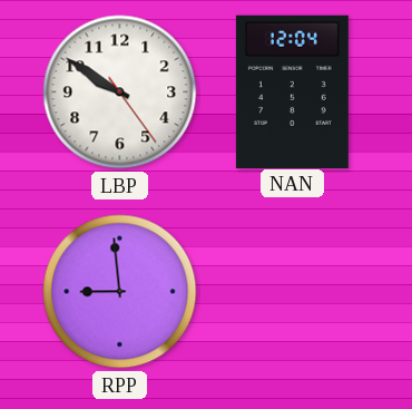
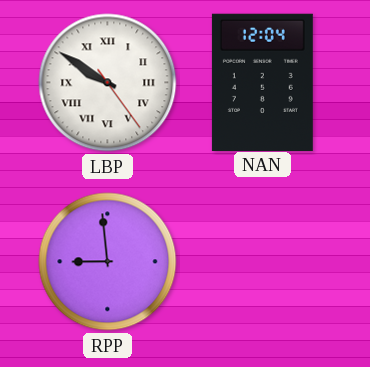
LBP numerals: Arabic -> Roman
